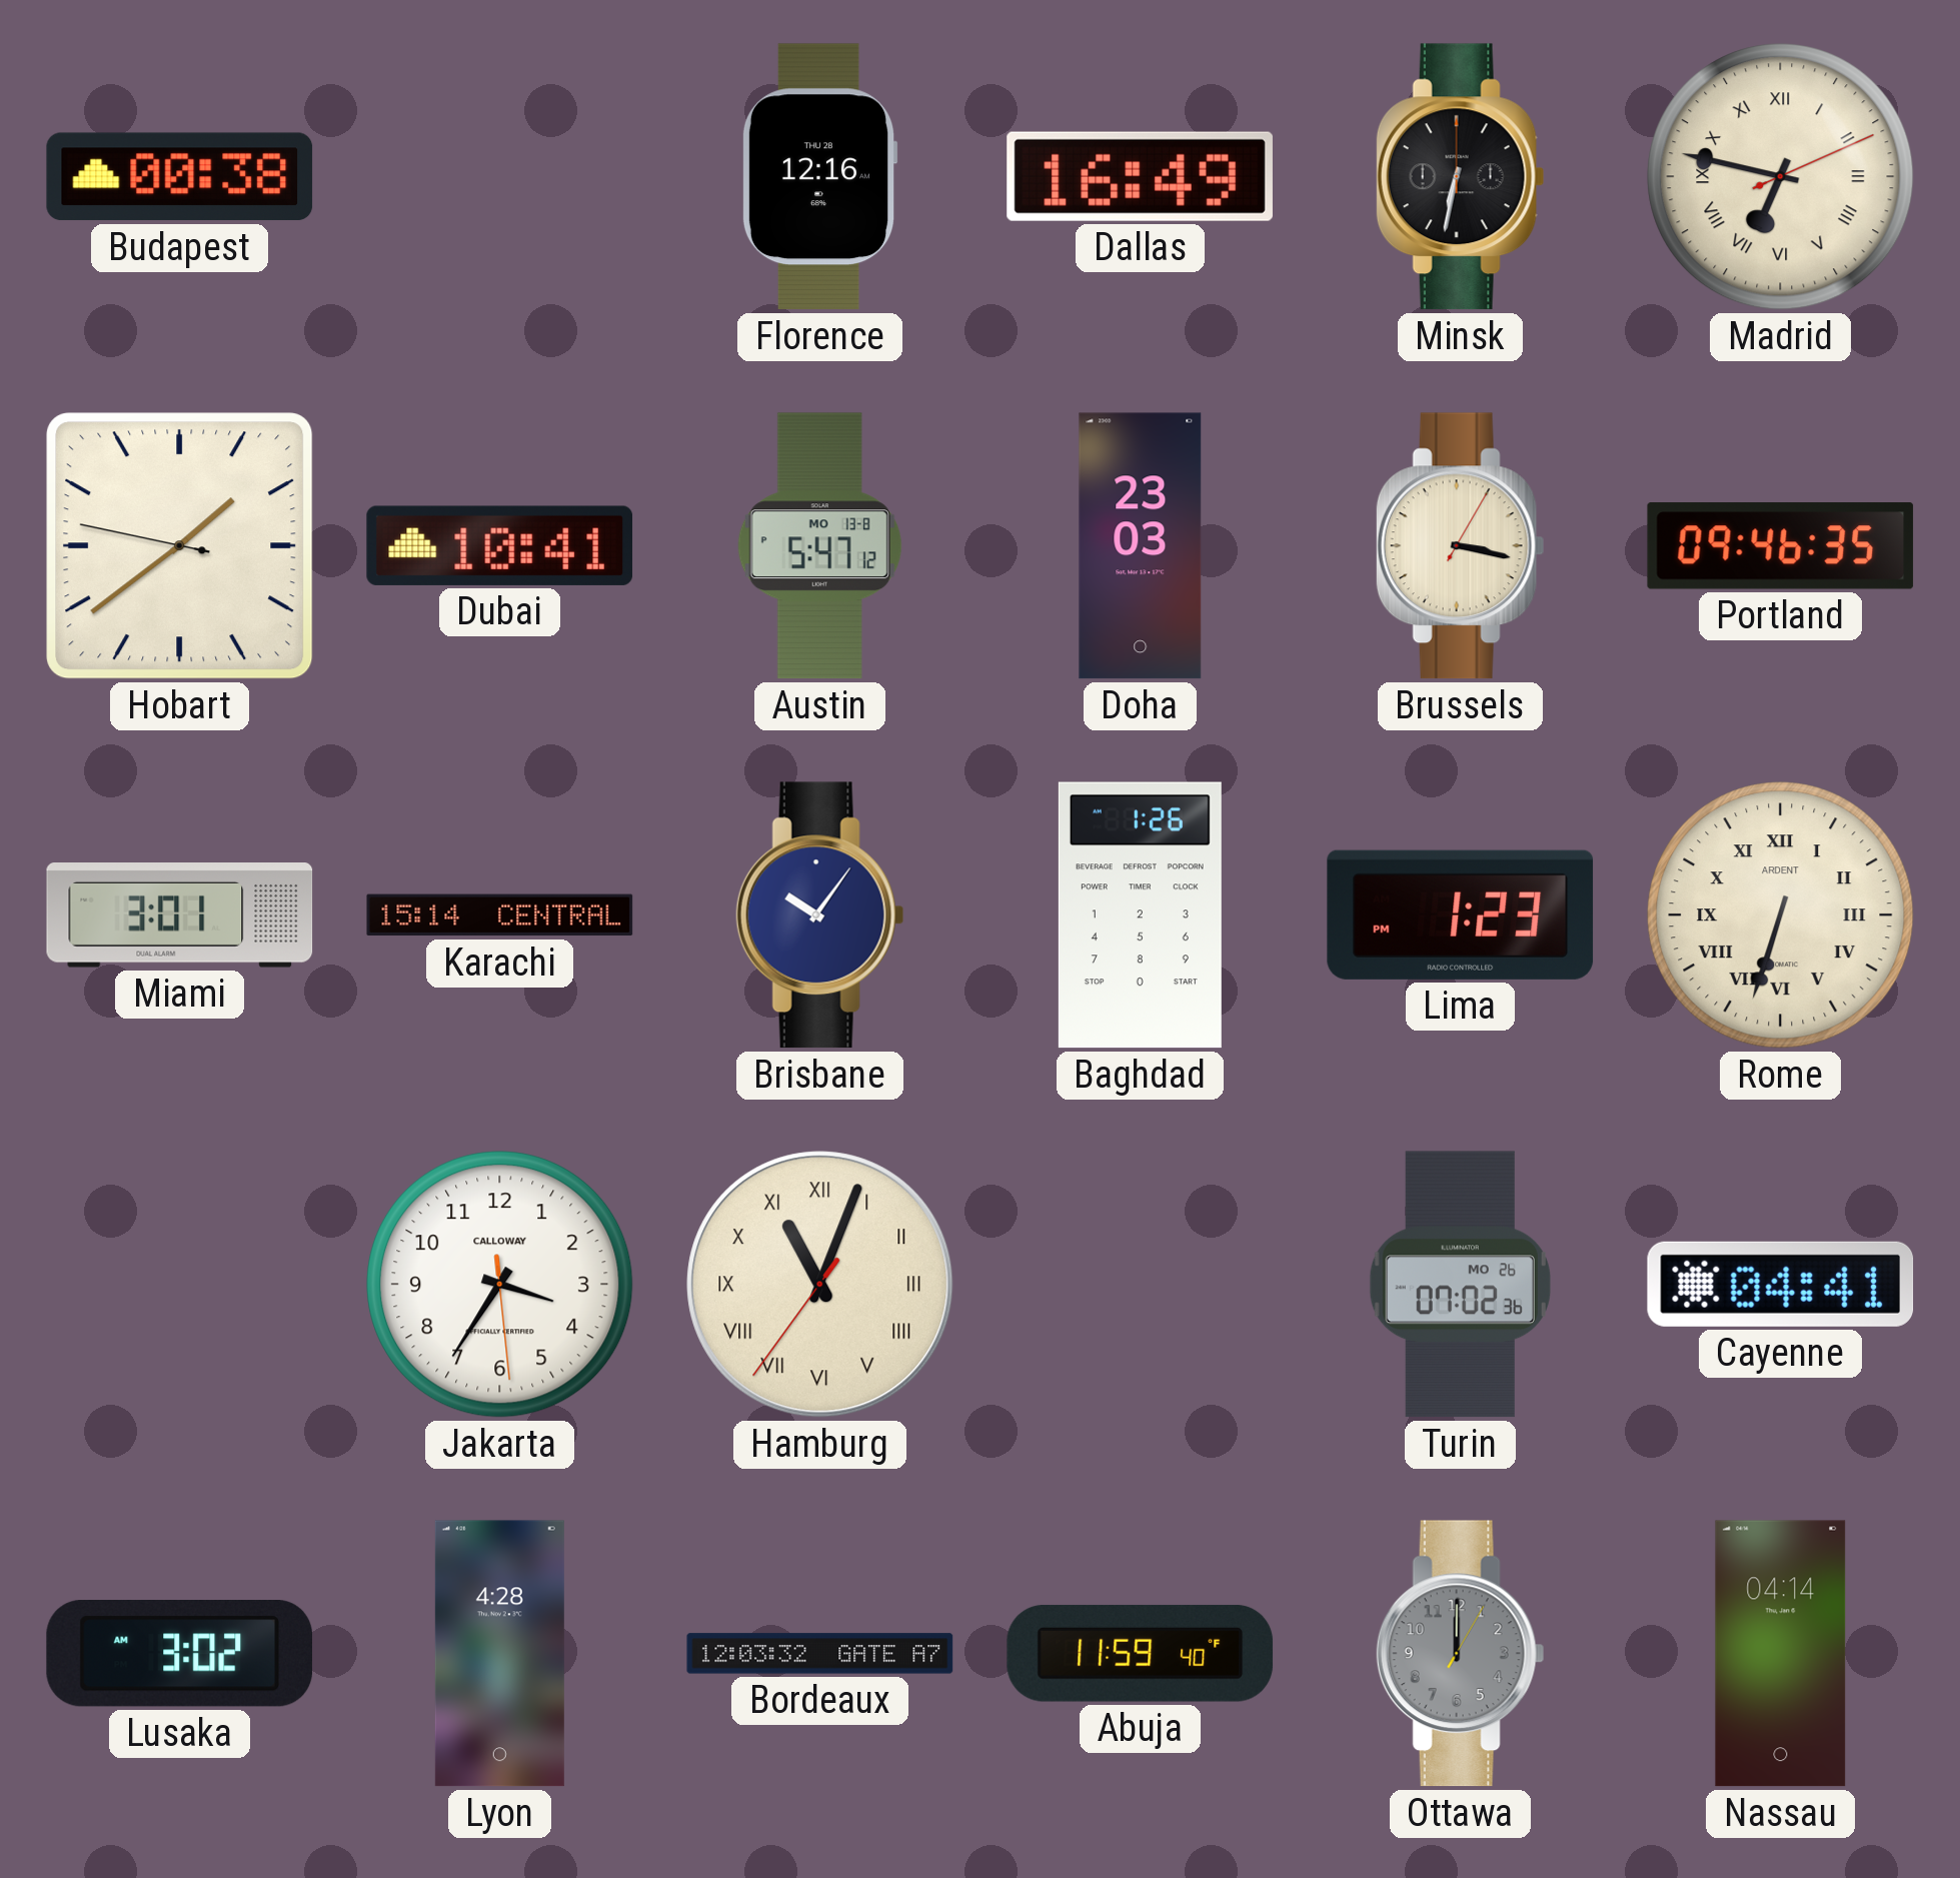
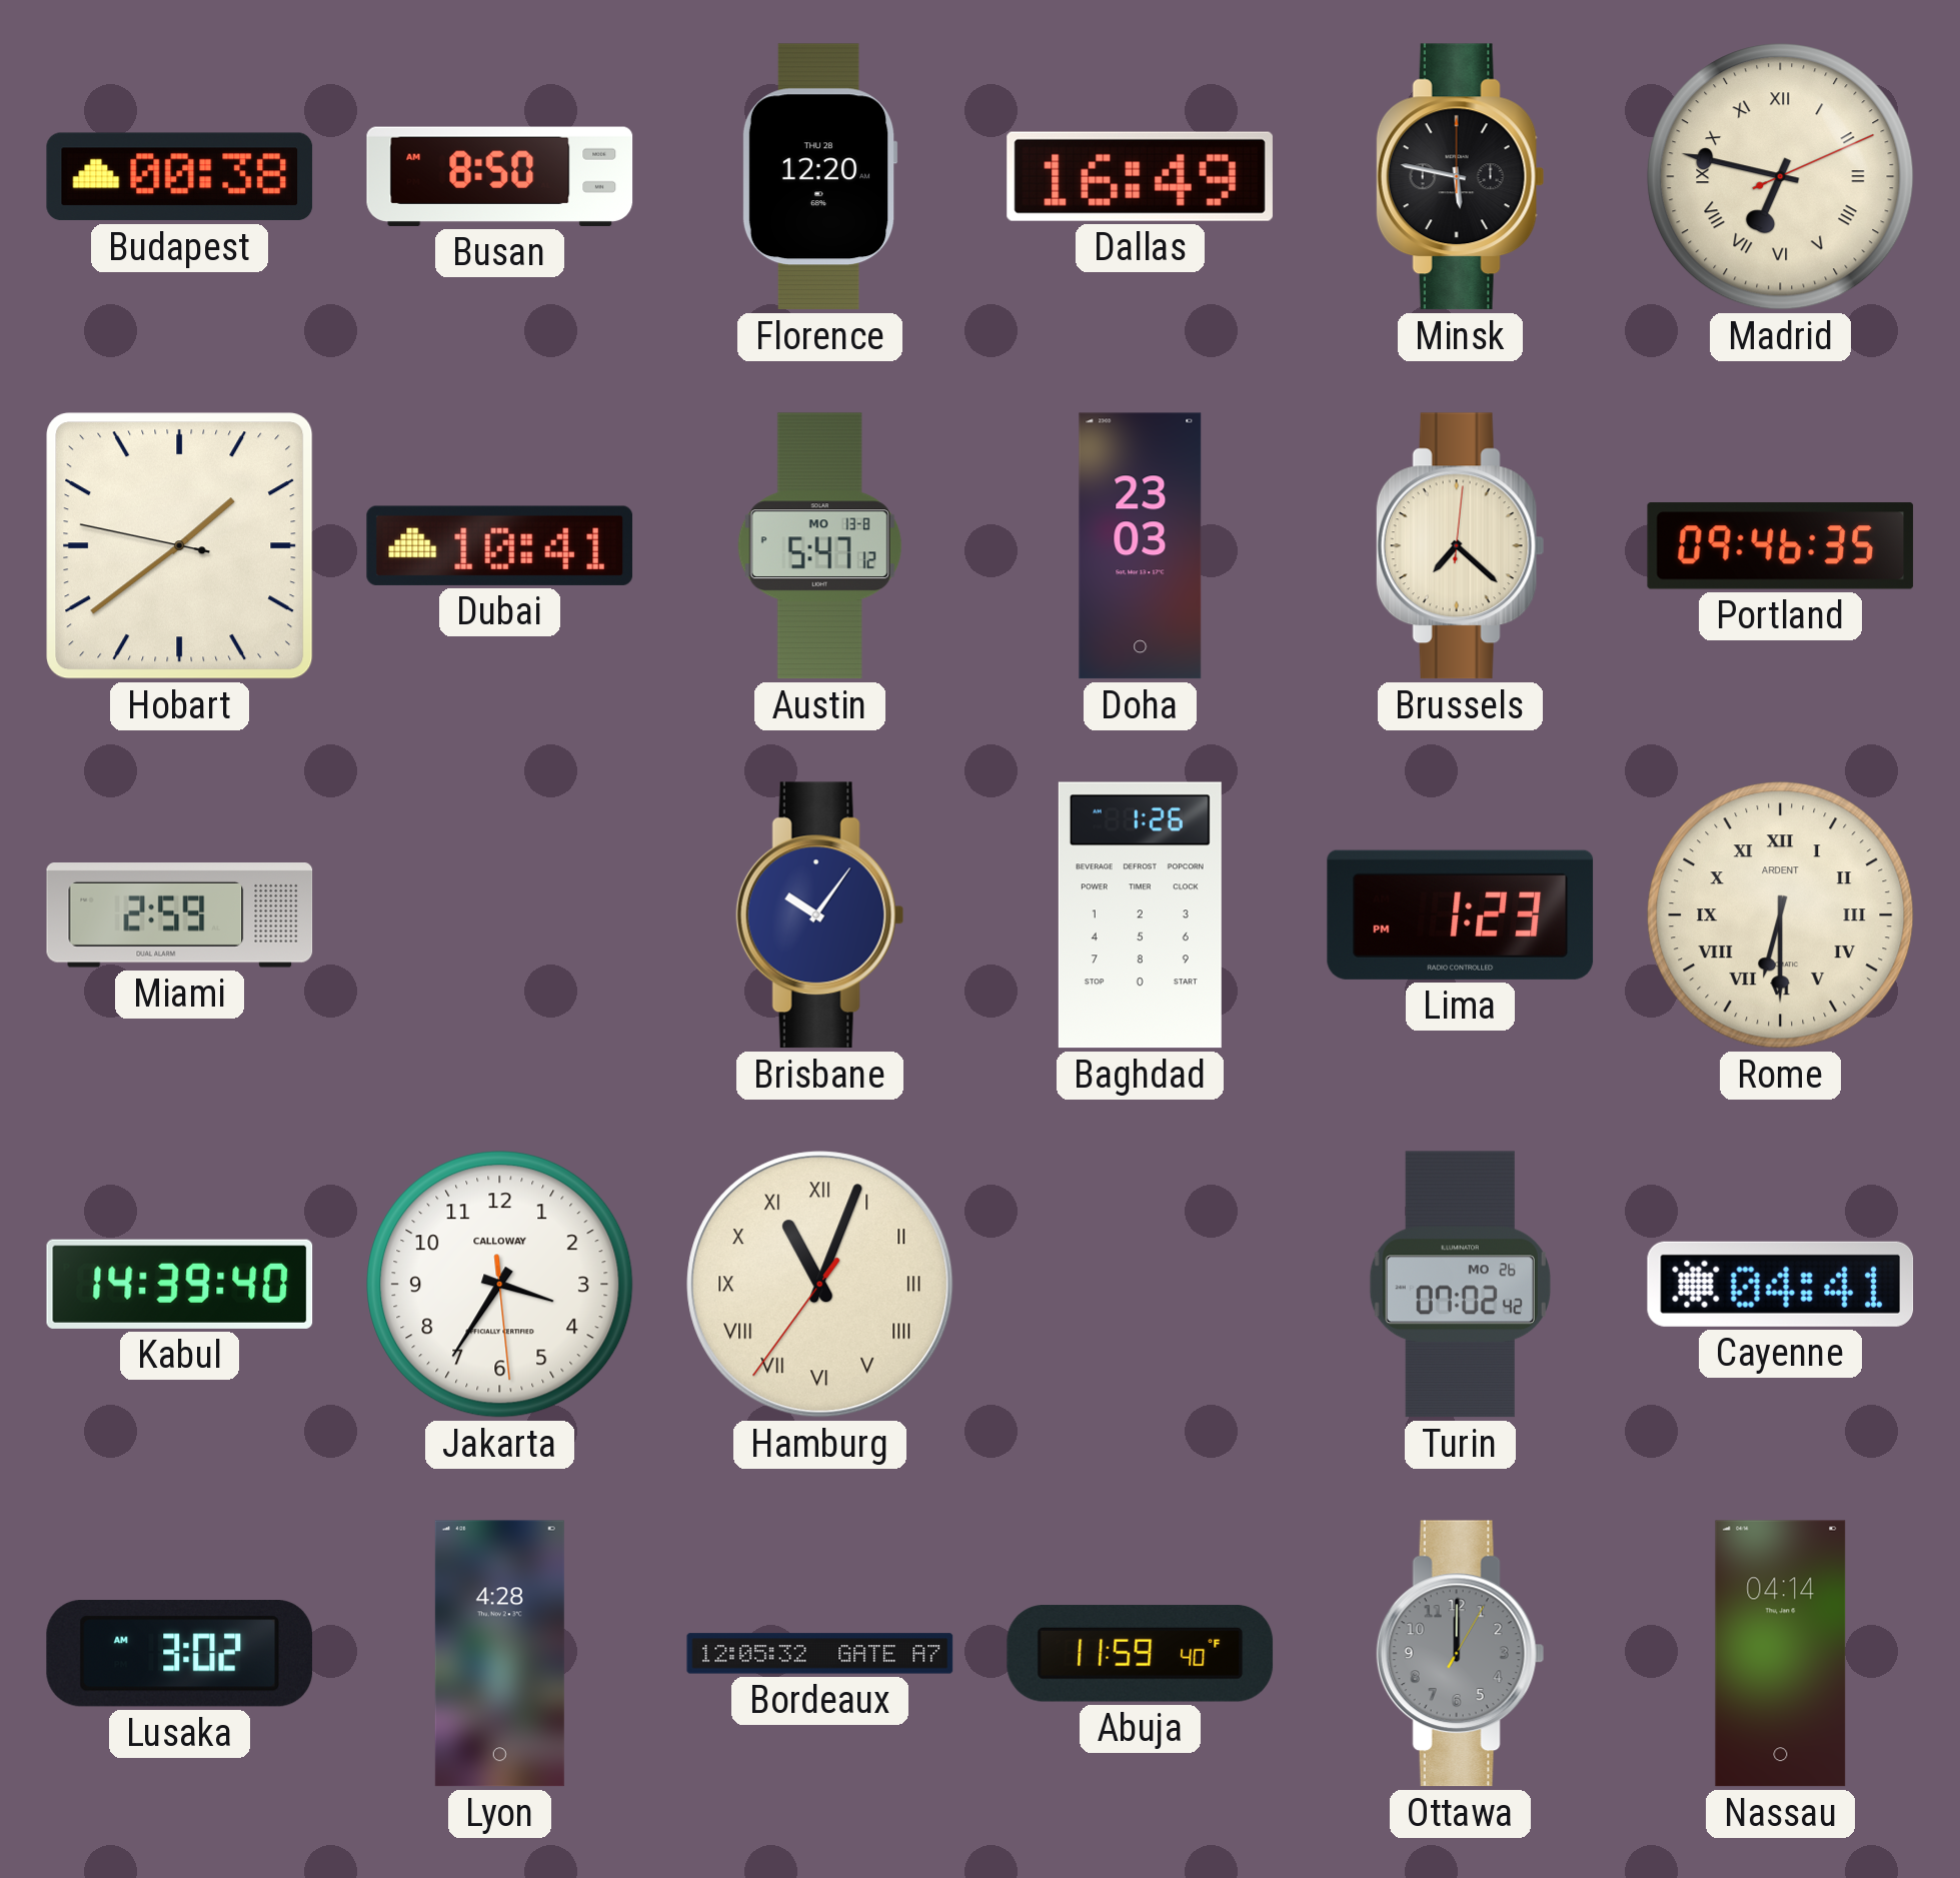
Busan: none -> 8:50
Florence: 12:16 -> 12:20
Minsk: 6:32 -> 5:47
Brussels: 3:17 -> 7:22
Miami: 3:01 -> 2:59
Karachi: 15:14 -> none
Rome: 6:33 -> 6:30
Kabul: none -> 14:39
Turin: 07:02:36 -> 07:02:42
Bordeaux: 12:03 -> 12:05
